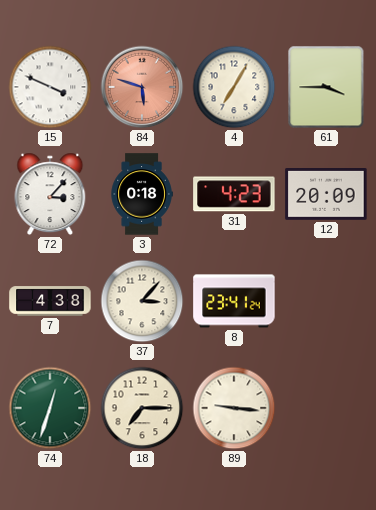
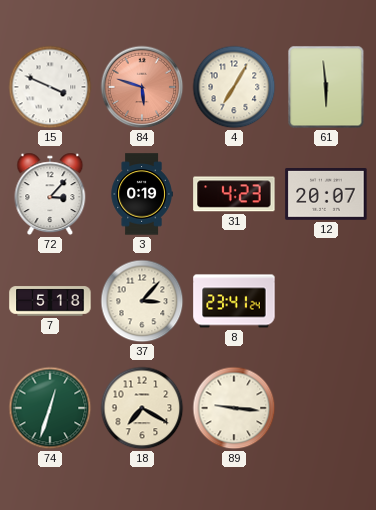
61: 3:45 -> 5:59
3: 0:18 -> 0:19
12: 20:09 -> 20:07
7: 4:38 -> 5:18
18: 7:15 -> 7:20
